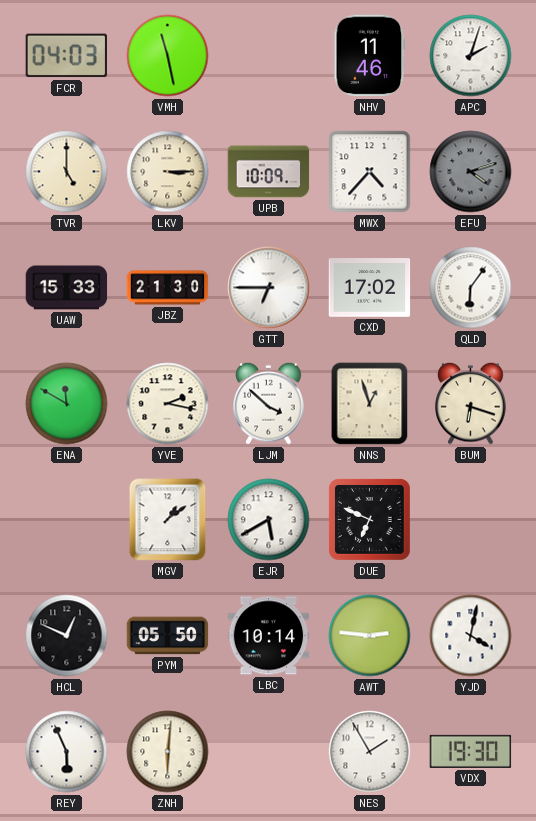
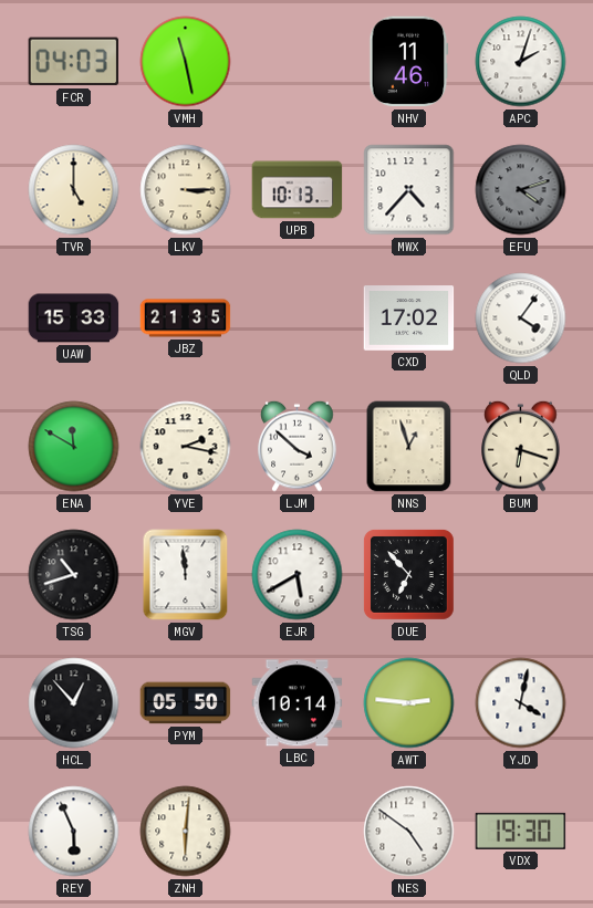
UPB: 10:09 -> 10:13
JBZ: 21:30 -> 21:35
GTT: 6:45 -> none
QLD: 6:06 -> 4:06
TSG: none -> 10:42
MGV: 1:09 -> 11:59
DUE: 6:49 -> 6:53
HCL: 12:49 -> 12:53
NES: 1:55 -> 4:51
